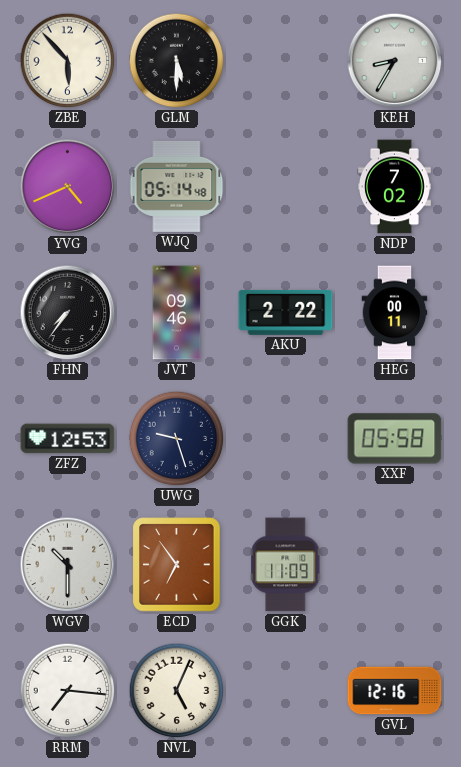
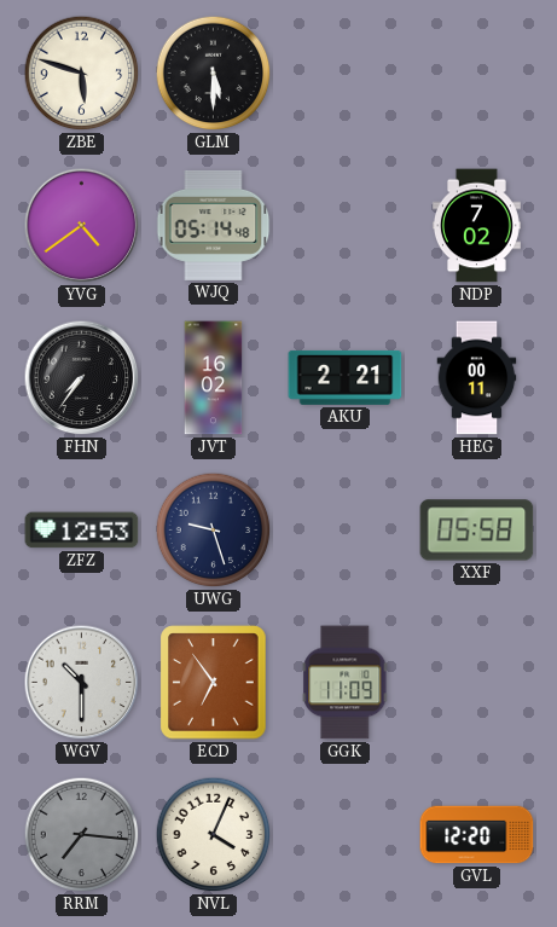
ZBE: 5:53 -> 5:48
KEH: 8:35 -> none
YVG: 4:41 -> 4:39
JVT: 09:46 -> 16:02
AKU: 2:22 -> 2:21
RRM dial: white -> grey
NVL: 5:04 -> 4:04
GVL: 12:16 -> 12:20
